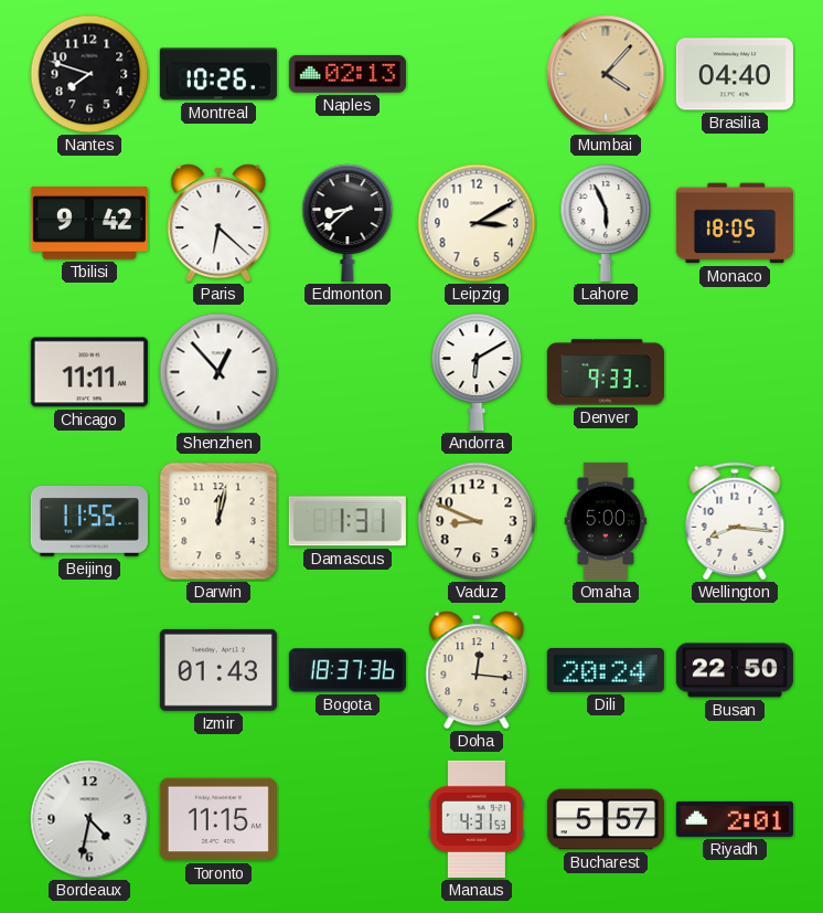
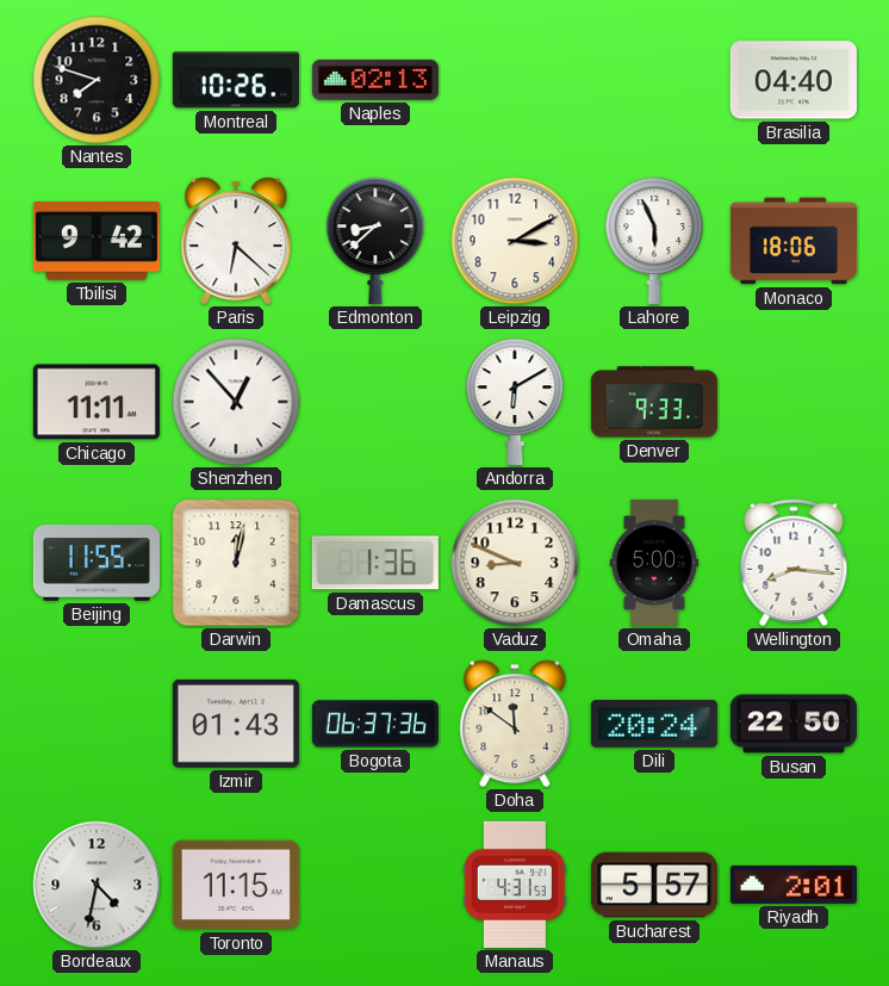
Mumbai: 4:07 -> none
Monaco: 18:05 -> 18:06
Damascus: 1:31 -> 1:36
Bogota: 18:37 -> 06:37
Doha: 12:16 -> 11:51
